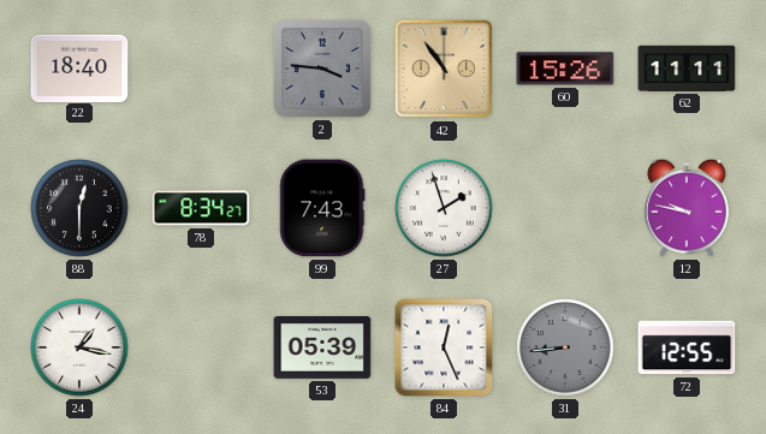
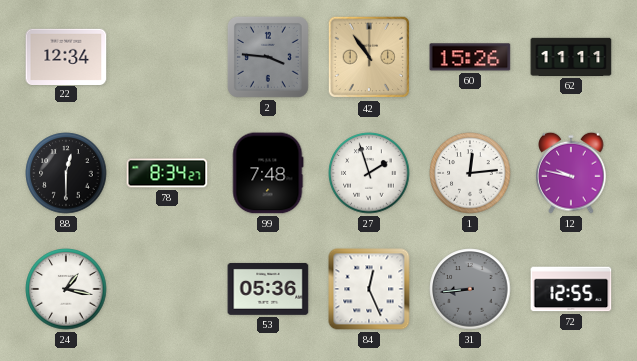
22: 18:40 -> 12:34
99: 7:43 -> 7:48
1: none -> 12:14
53: 05:39 -> 05:36
